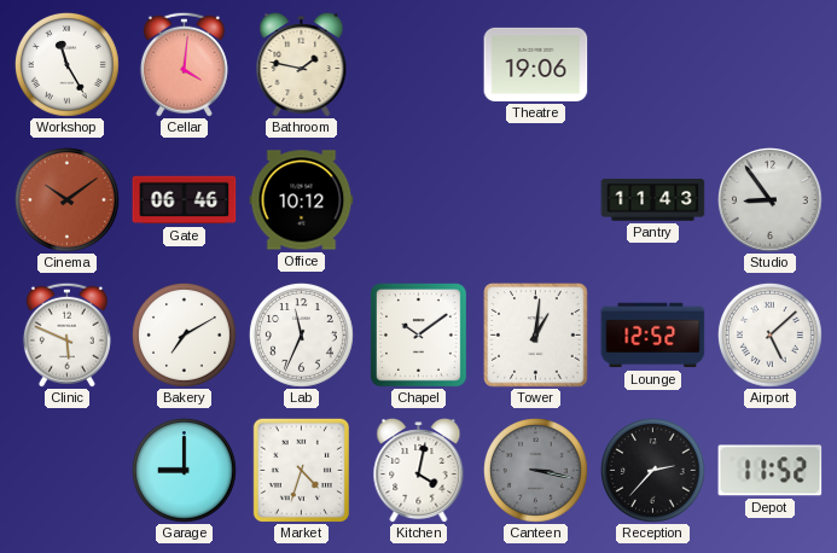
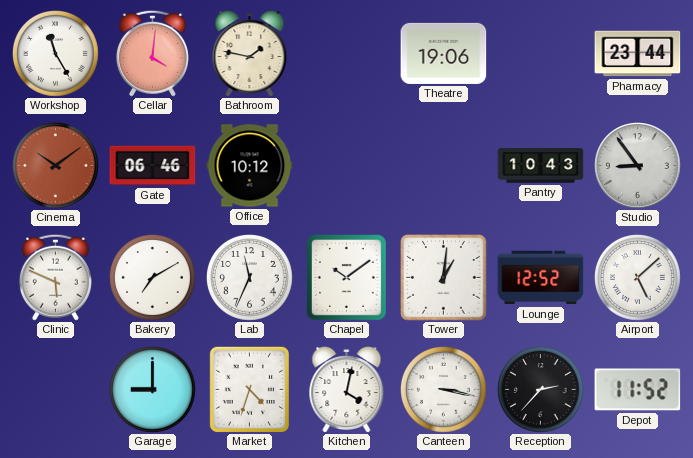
Pharmacy: none -> 23:44
Pantry: 11:43 -> 10:43
Canteen dial: grey -> white
